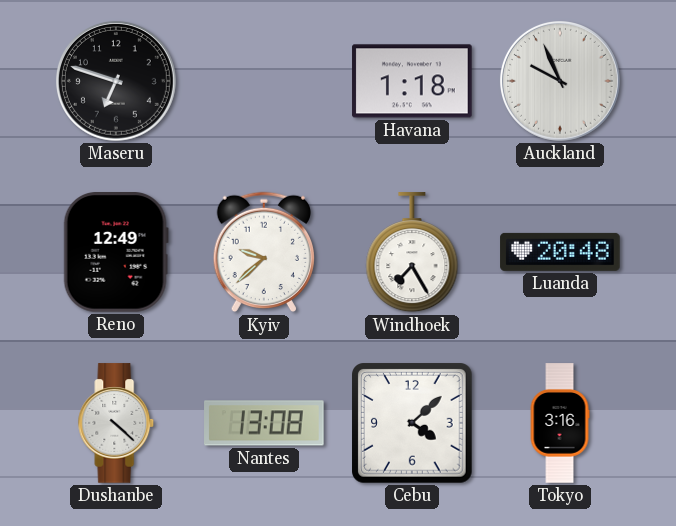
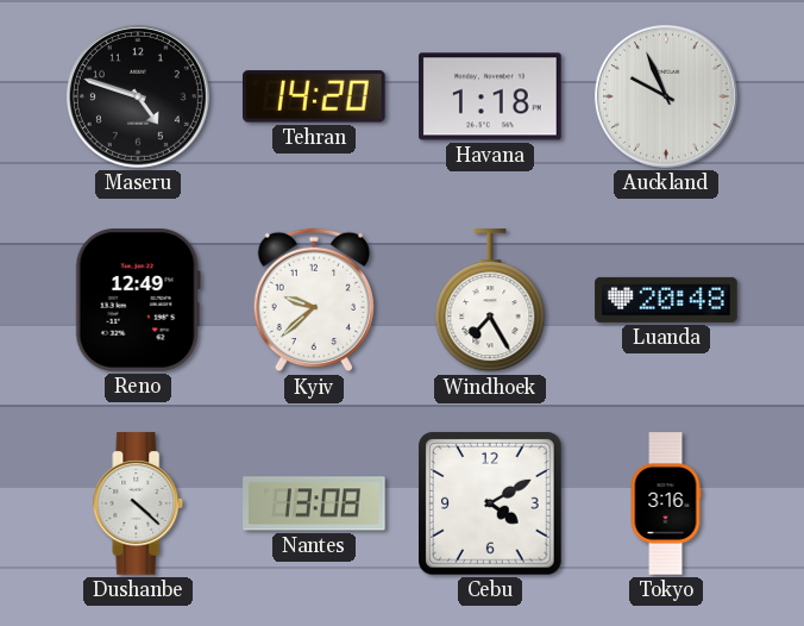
Maseru: 6:48 -> 4:48
Tehran: none -> 14:20
Cebu: 4:08 -> 4:10
